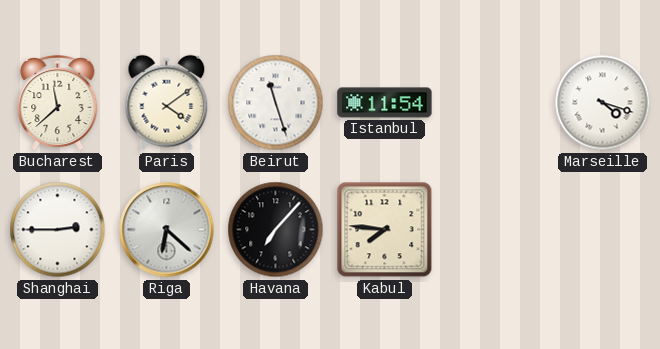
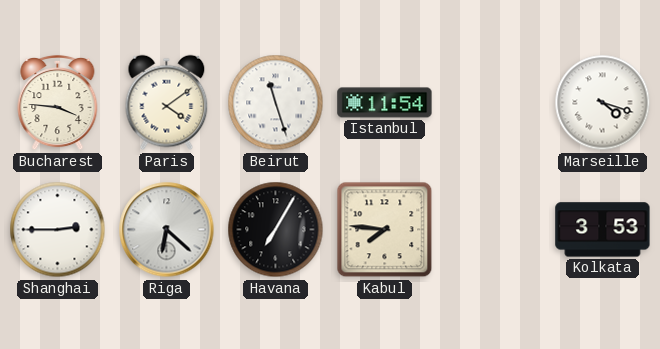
Bucharest: 11:38 -> 3:46
Havana: 7:07 -> 7:05
Kolkata: none -> 3:53
